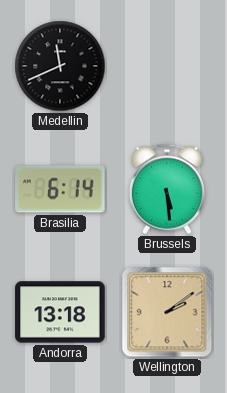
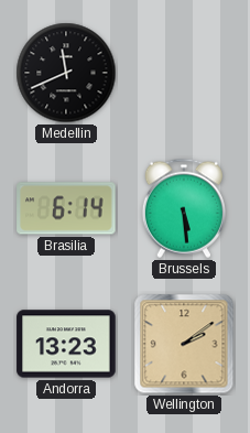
Andorra: 13:18 -> 13:23
